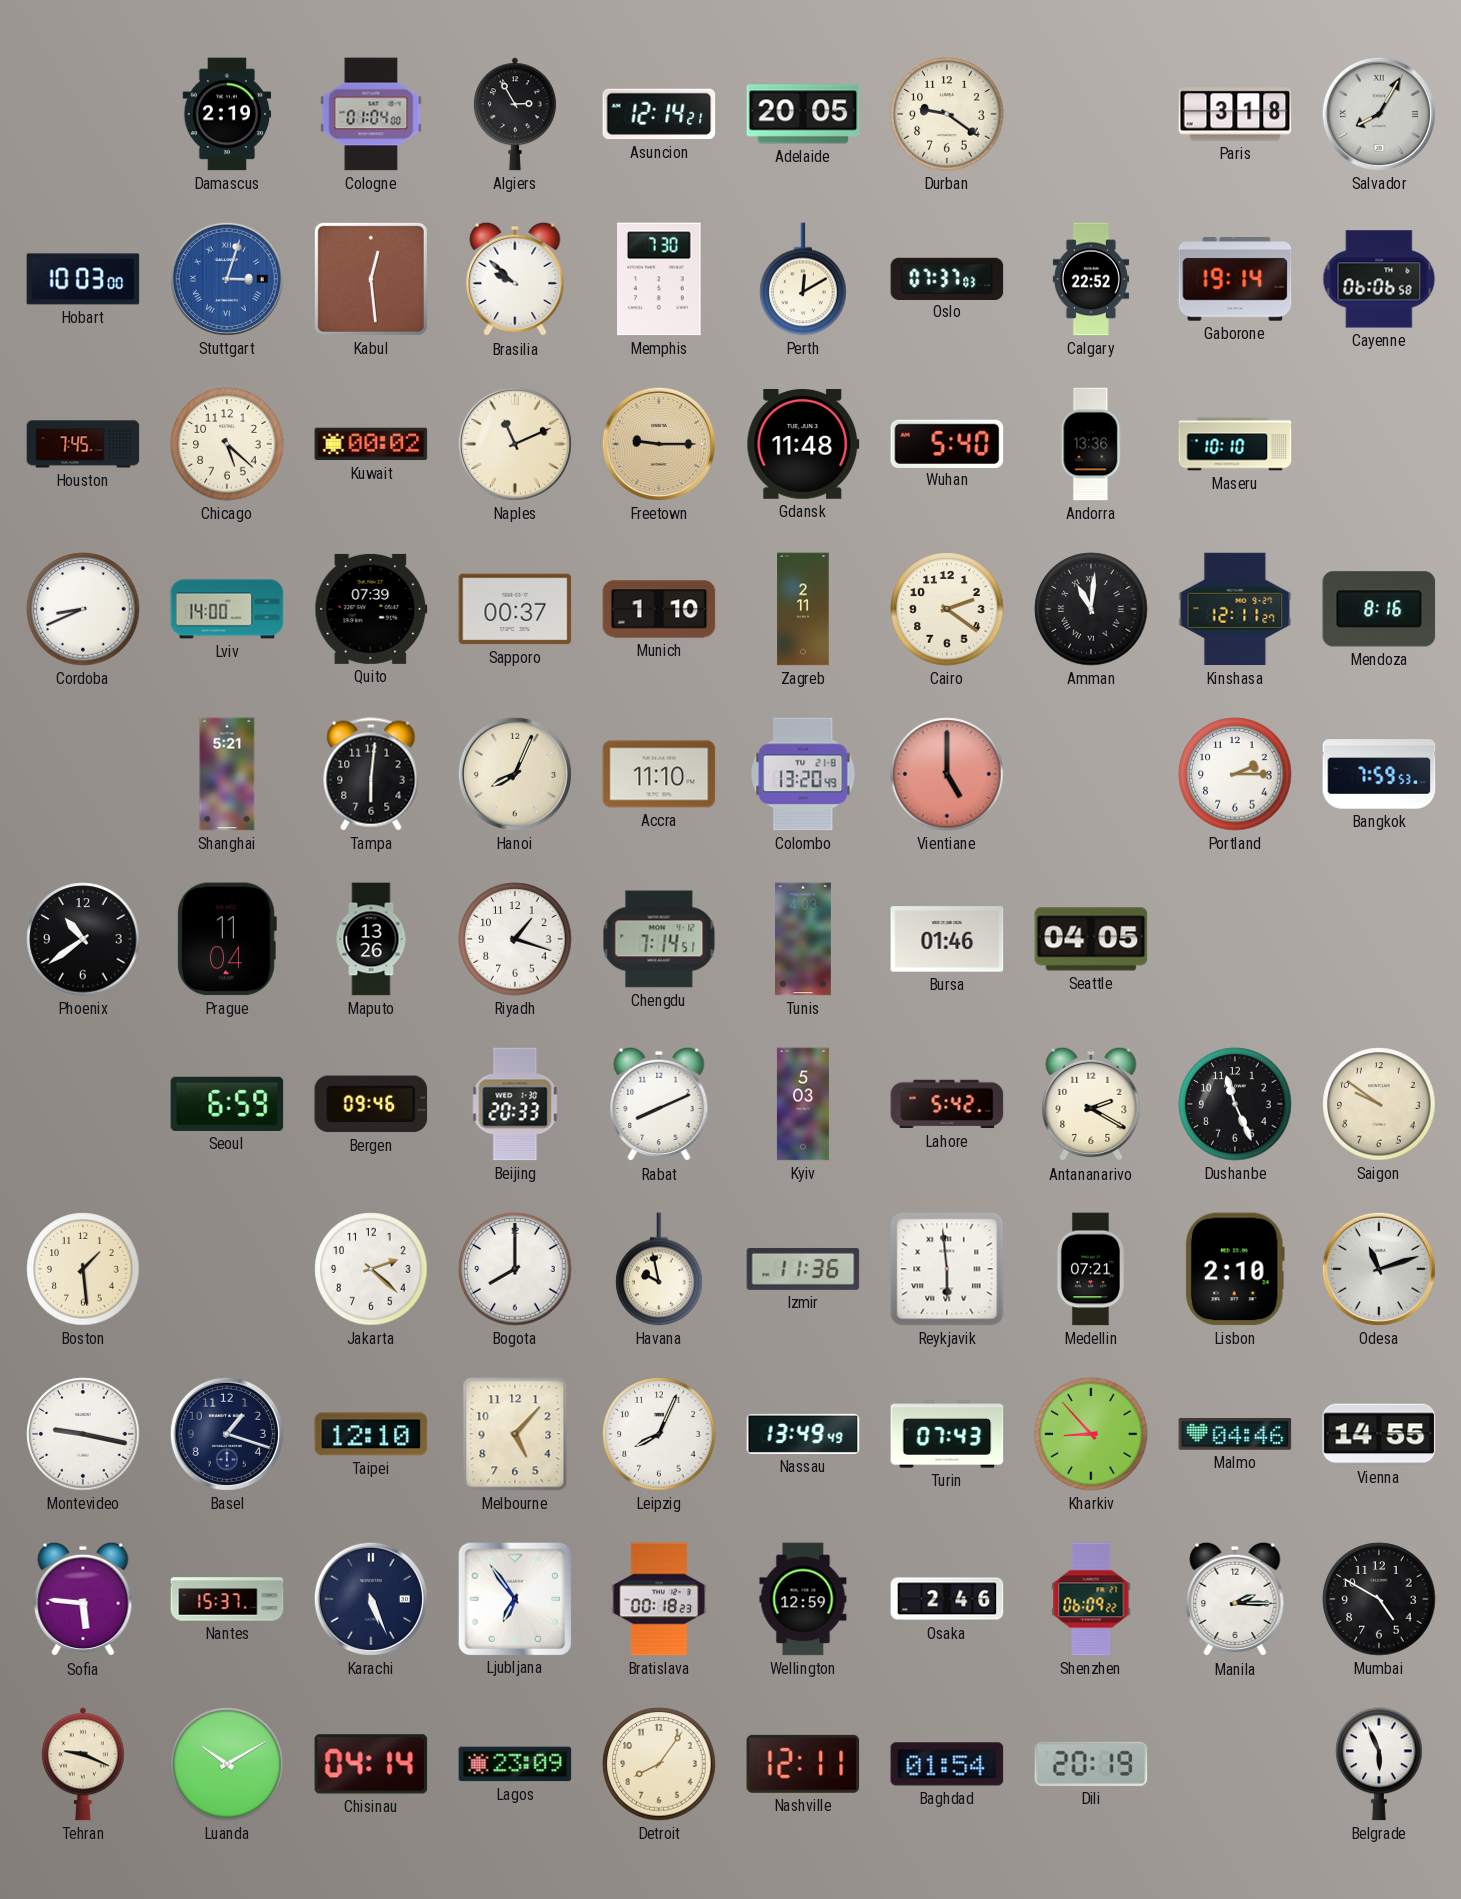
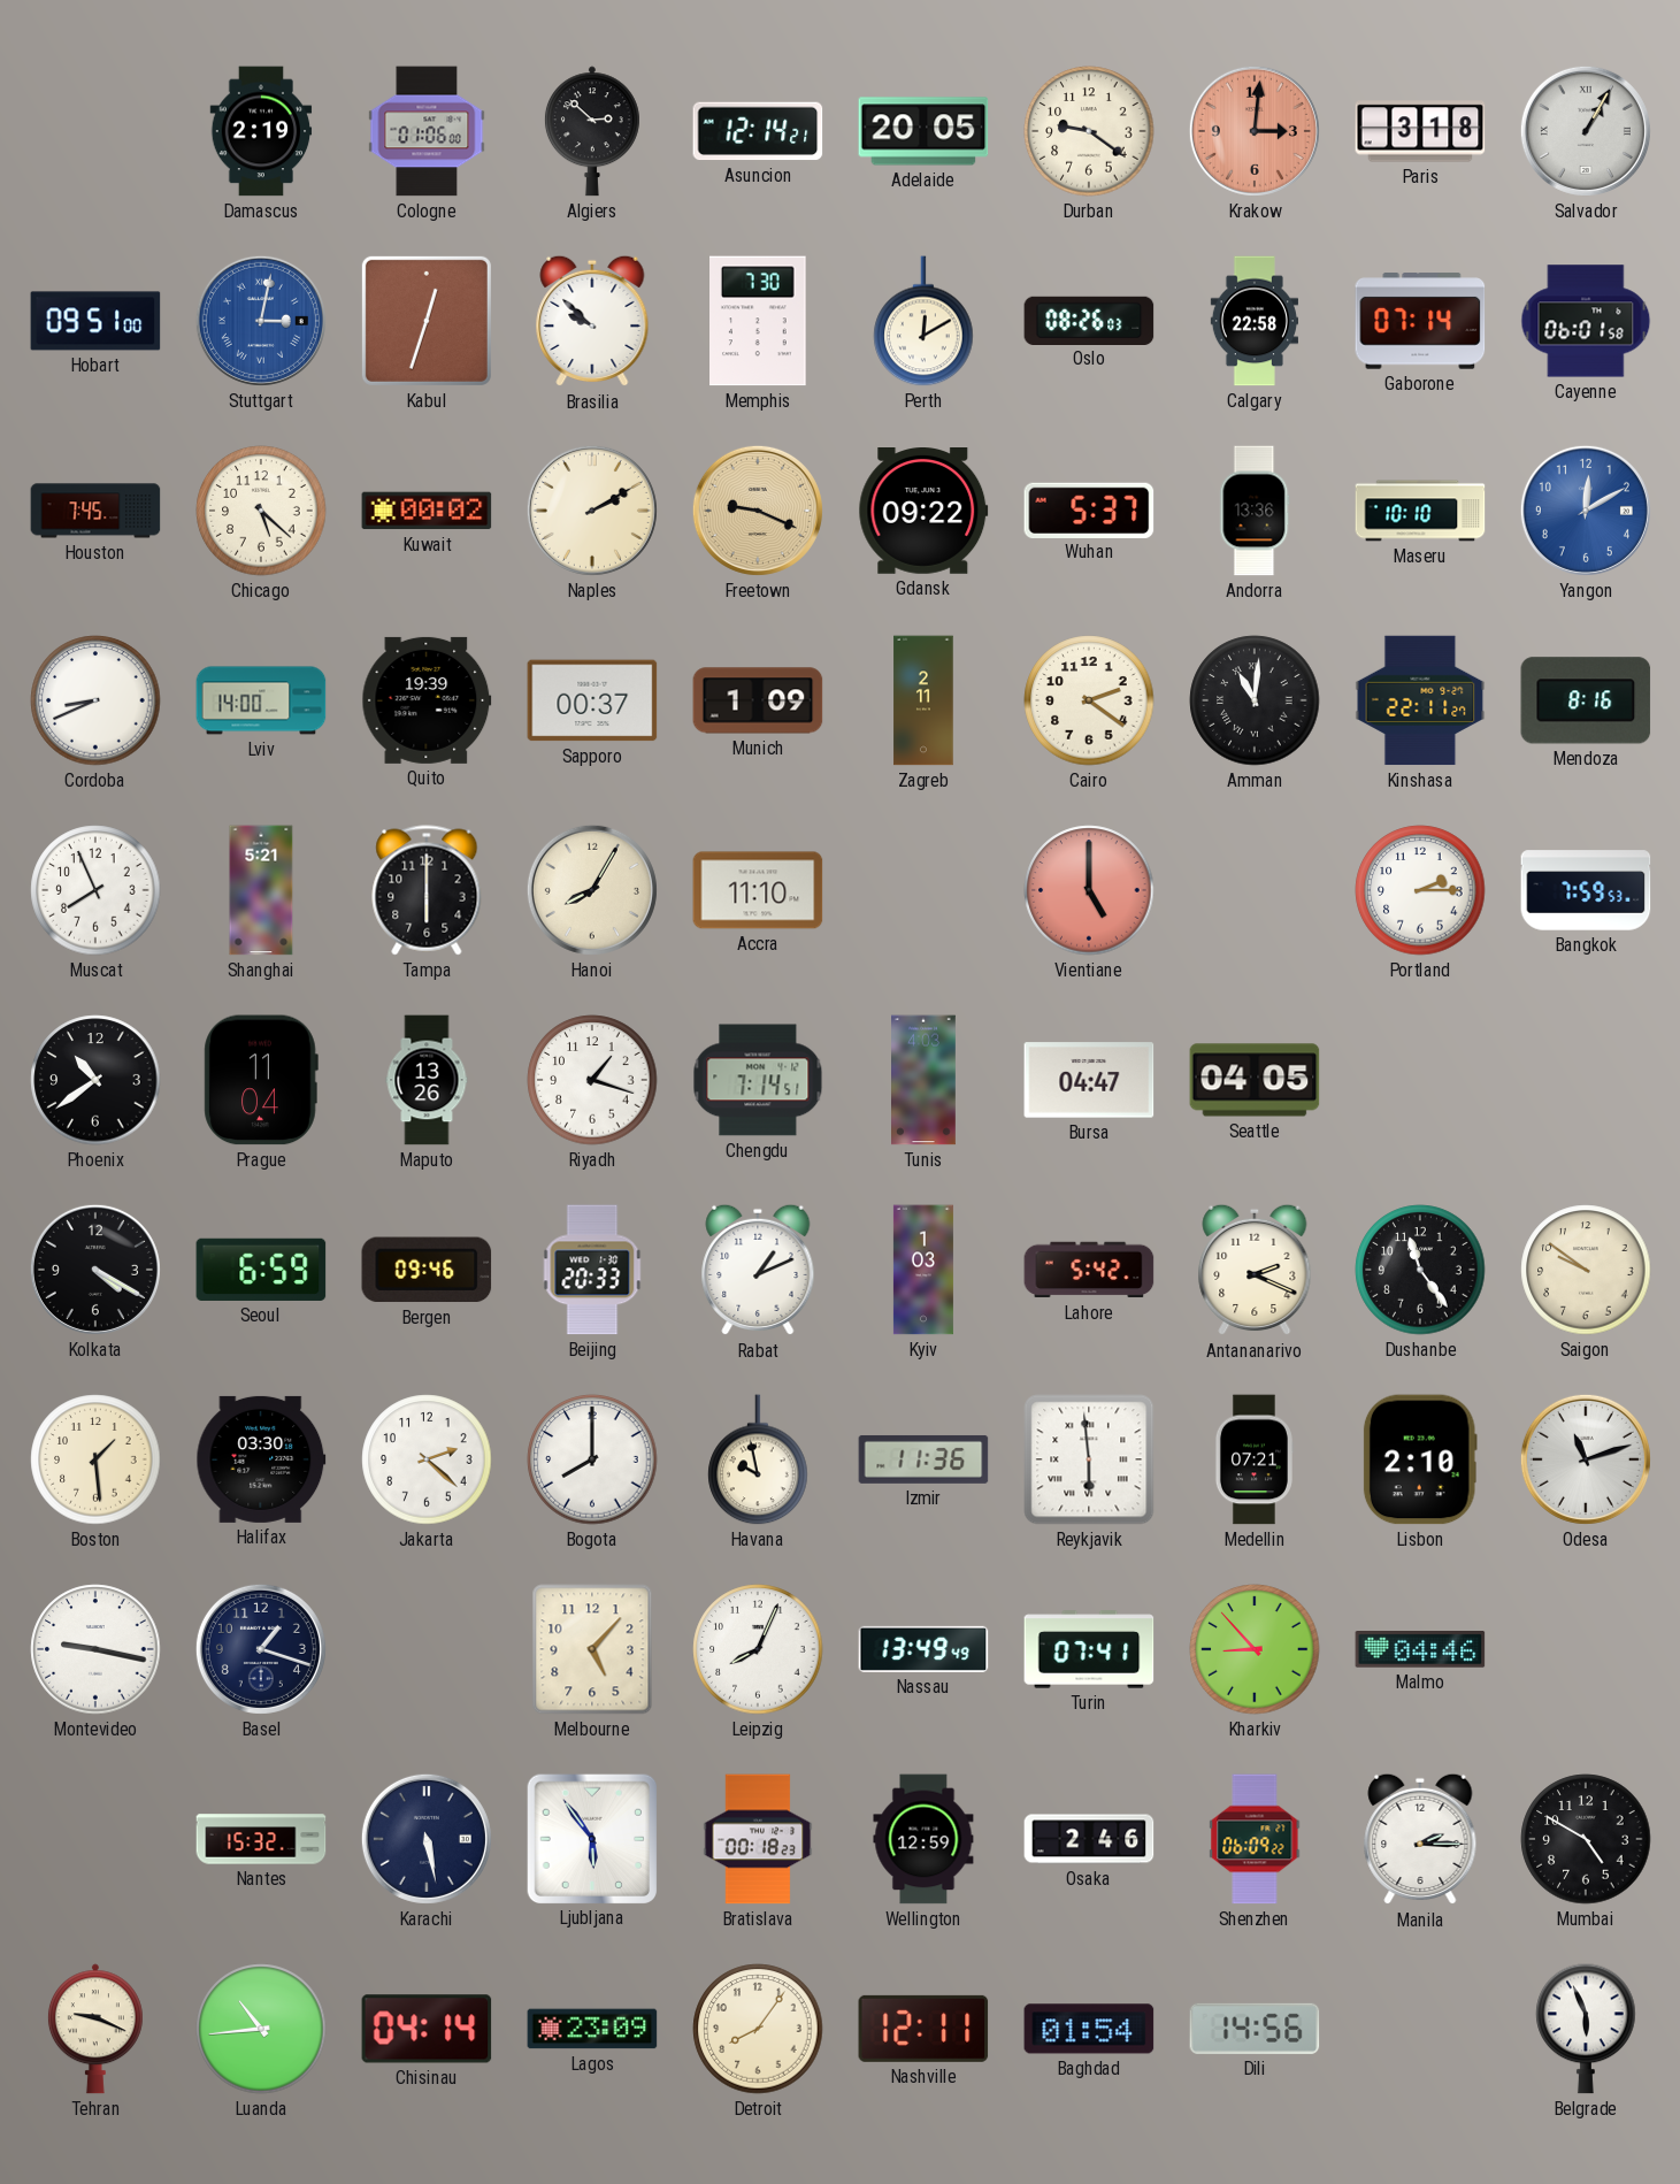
Cologne: 01:04 -> 01:06
Algiers: 2:55 -> 2:52
Krakow: none -> 3:01
Salvador: 8:05 -> 1:05
Hobart: 10:03 -> 09:51
Stuttgart: 3:03 -> 3:02
Kabul: 12:29 -> 12:33
Oslo: 07:37 -> 08:26
Calgary: 22:52 -> 22:58
Gaborone: 19:14 -> 07:14
Cayenne: 06:06 -> 06:01
Naples: 11:11 -> 2:10
Freetown: 9:15 -> 9:19
Gdansk: 11:48 -> 09:22
Wuhan: 5:40 -> 5:37
Yangon: none -> 12:10
Quito: 07:39 -> 19:39
Munich: 1:10 -> 1:09
Kinshasa: 12:11 -> 22:11
Muscat: none -> 7:56
Tampa: 6:01 -> 6:00
Hanoi: 8:04 -> 8:05
Colombo: 13:20 -> none
Bursa: 01:46 -> 04:47
Kolkata: none -> 4:20
Rabat: 8:11 -> 1:11
Kyiv: 5:03 -> 1:03
Antananarivo: 2:20 -> 2:19
Dushanbe: 11:26 -> 11:24
Halifax: none -> 03:30
Taipei: 12:10 -> none
Turin: 07:43 -> 07:41
Vienna: 14:55 -> none
Sofia: 5:46 -> none
Nantes: 15:37 -> 15:32
Karachi: 5:26 -> 5:28
Ljubljana: 6:54 -> 5:54
Luanda: 10:10 -> 10:44
Dili: 20:19 -> 14:56
